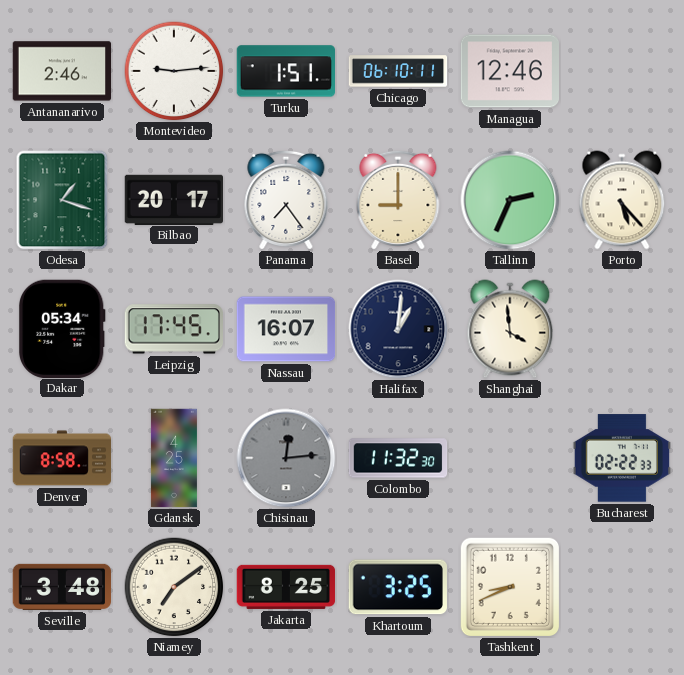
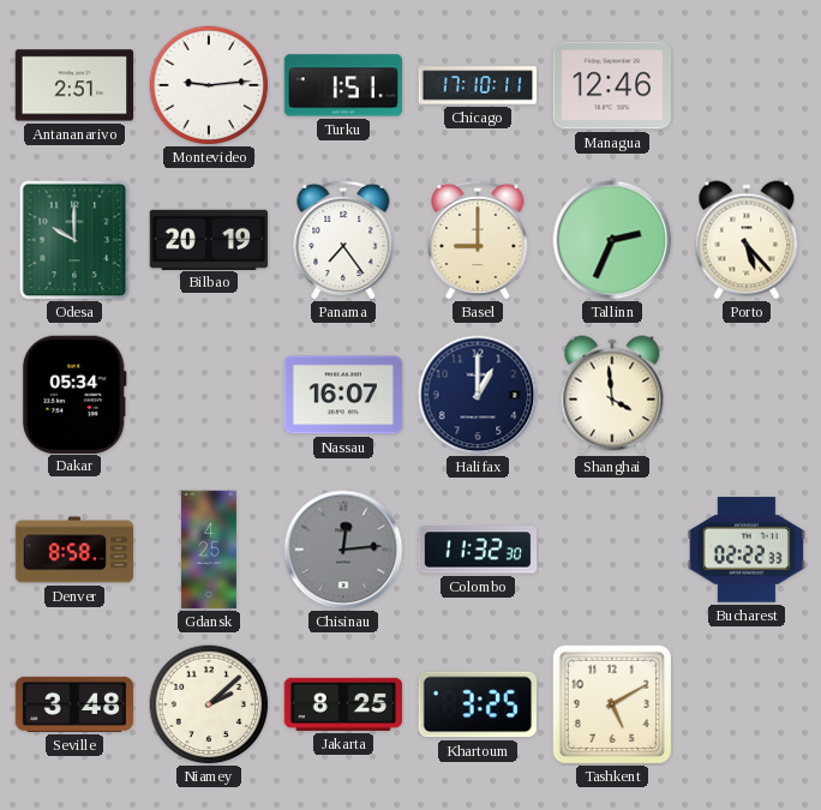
Antananarivo: 2:46 -> 2:51
Chicago: 06:10 -> 17:10
Odesa: 1:18 -> 10:00
Bilbao: 20:17 -> 20:19
Leipzig: 17:45 -> none
Halifax: 1:01 -> 1:00
Niamey: 7:09 -> 2:08
Tashkent: 8:41 -> 5:10
